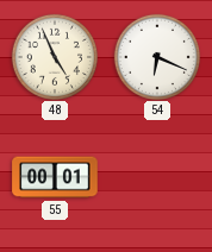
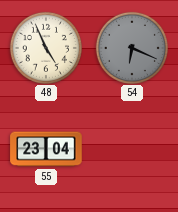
54 dial: white -> grey
55: 00:01 -> 23:04
